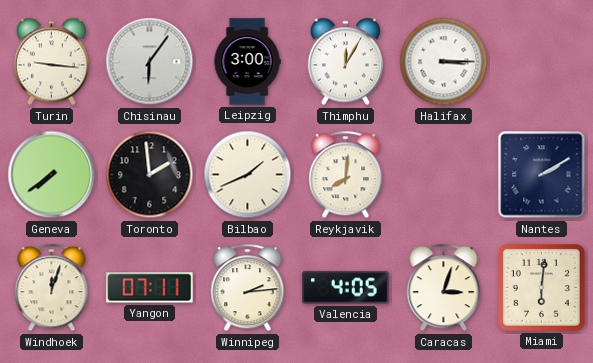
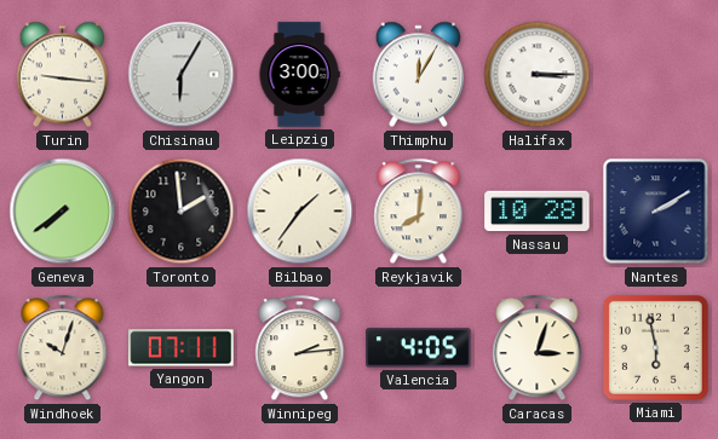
Chisinau: 6:06 -> 6:05
Bilbao: 1:41 -> 1:36
Nassau: none -> 10:28
Windhoek: 12:03 -> 10:03
Miami: 6:01 -> 5:58
